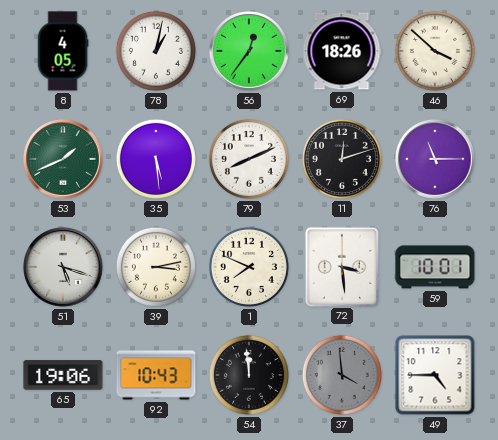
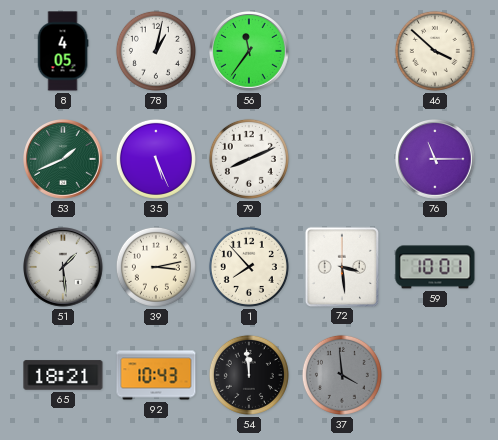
56: 12:36 -> 11:36
69: 18:26 -> none
35: 5:29 -> 5:26
11: 12:12 -> none
51: 5:18 -> 1:29
1: 7:49 -> 7:53
65: 19:06 -> 18:21
49: 4:45 -> none
